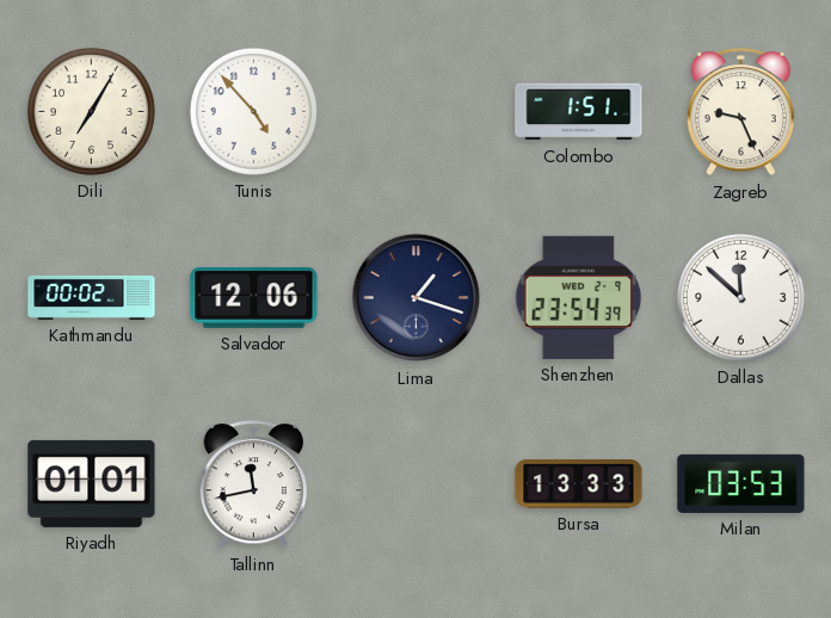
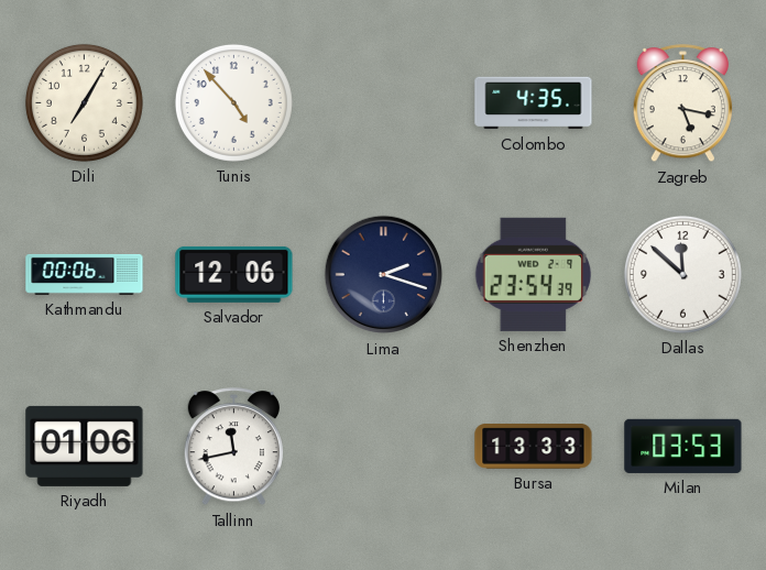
Colombo: 1:51 -> 4:35
Zagreb: 9:26 -> 5:17
Kathmandu: 00:02 -> 00:06
Lima: 1:18 -> 2:18
Riyadh: 01:01 -> 01:06
